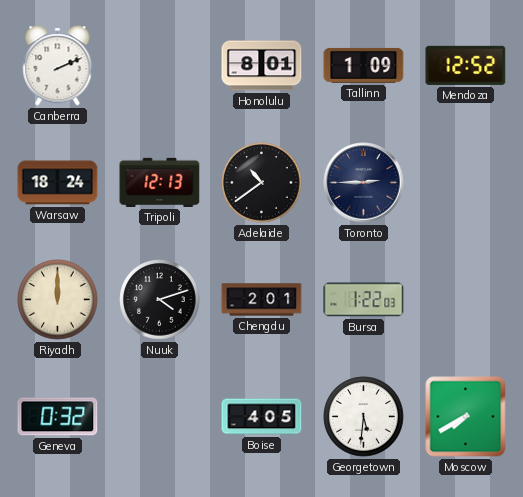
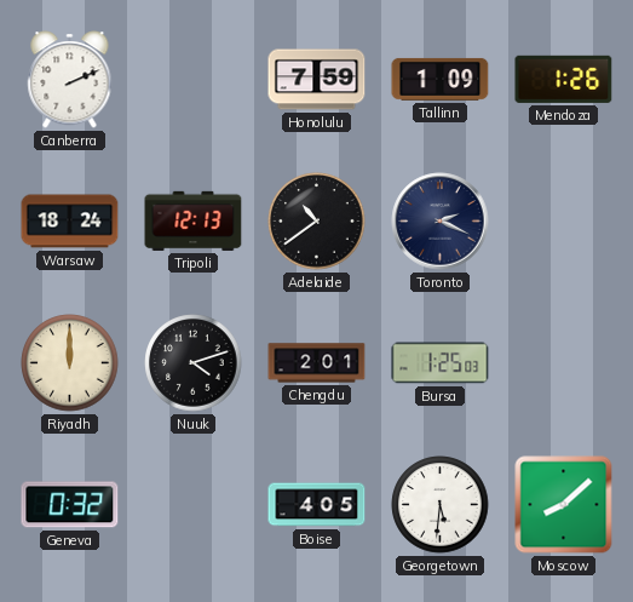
Honolulu: 8:01 -> 7:59
Mendoza: 12:52 -> 1:26
Toronto: 2:45 -> 2:19
Bursa: 1:22 -> 1:25
Moscow: 7:40 -> 8:08
